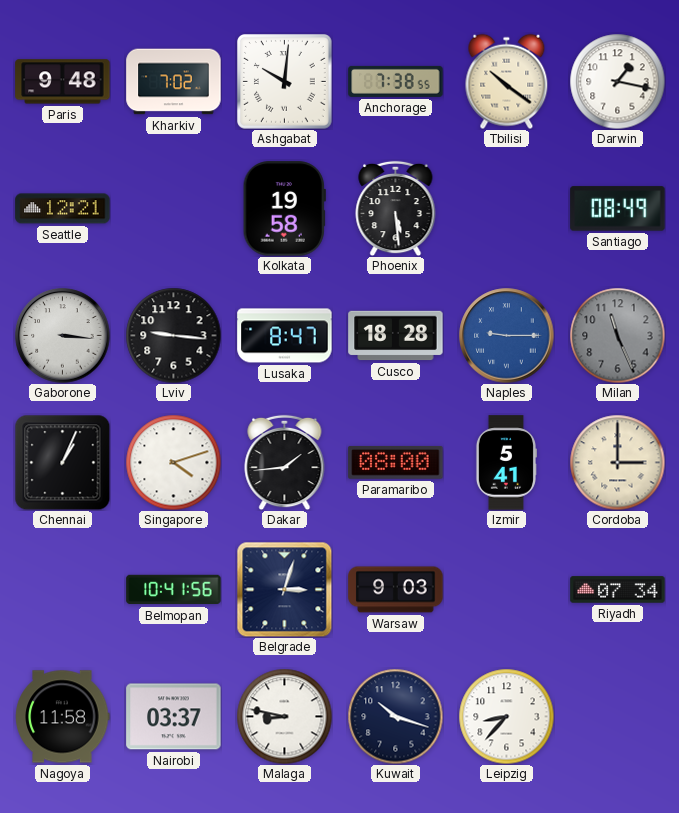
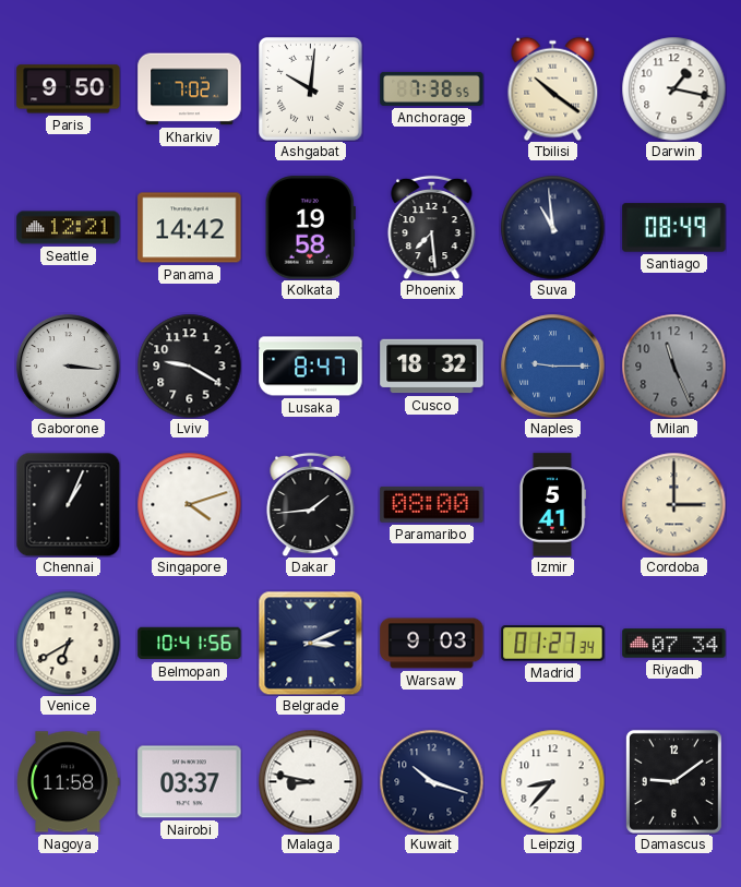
Paris: 9:48 -> 9:50
Panama: none -> 14:42
Phoenix: 5:29 -> 7:29
Suva: none -> 10:59
Lviv: 9:16 -> 9:20
Cusco: 18:28 -> 18:32
Venice: none -> 6:40
Belgrade: 3:03 -> 3:11
Madrid: none -> 01:27
Damascus: none -> 9:09
